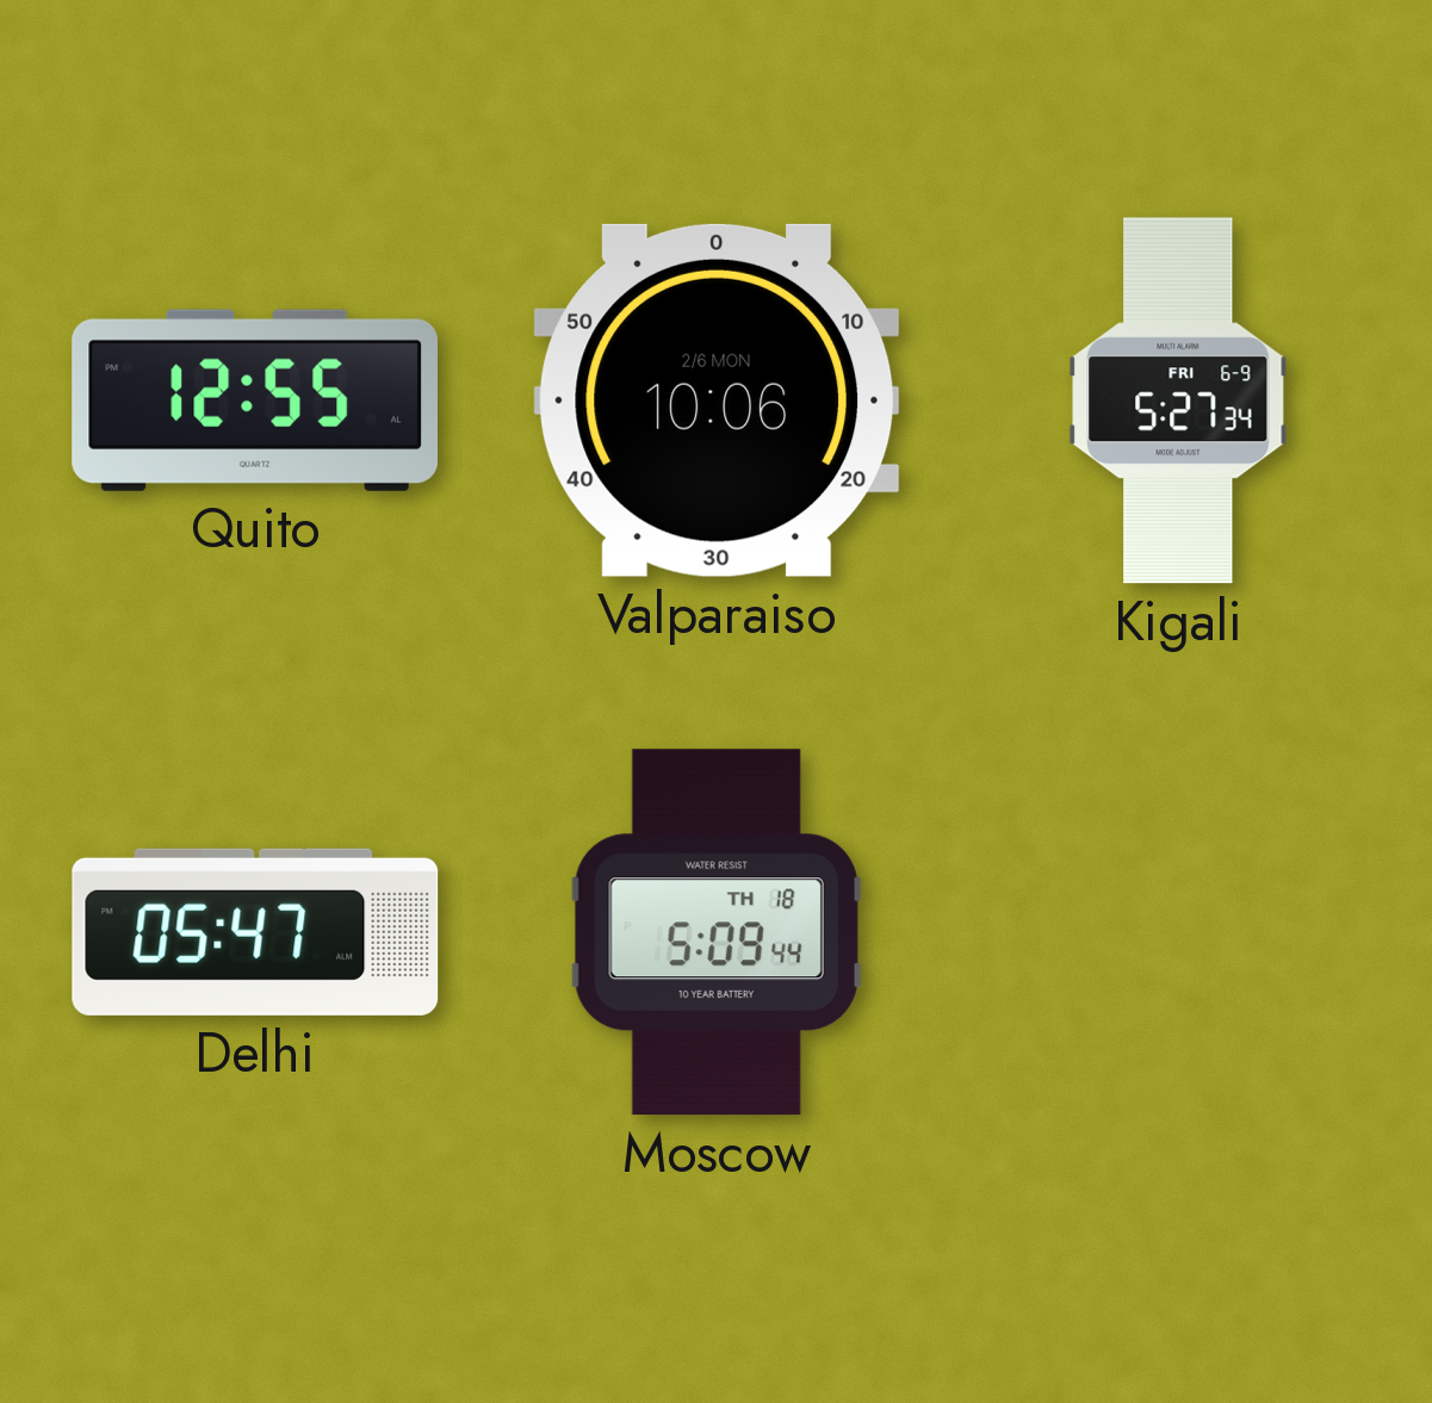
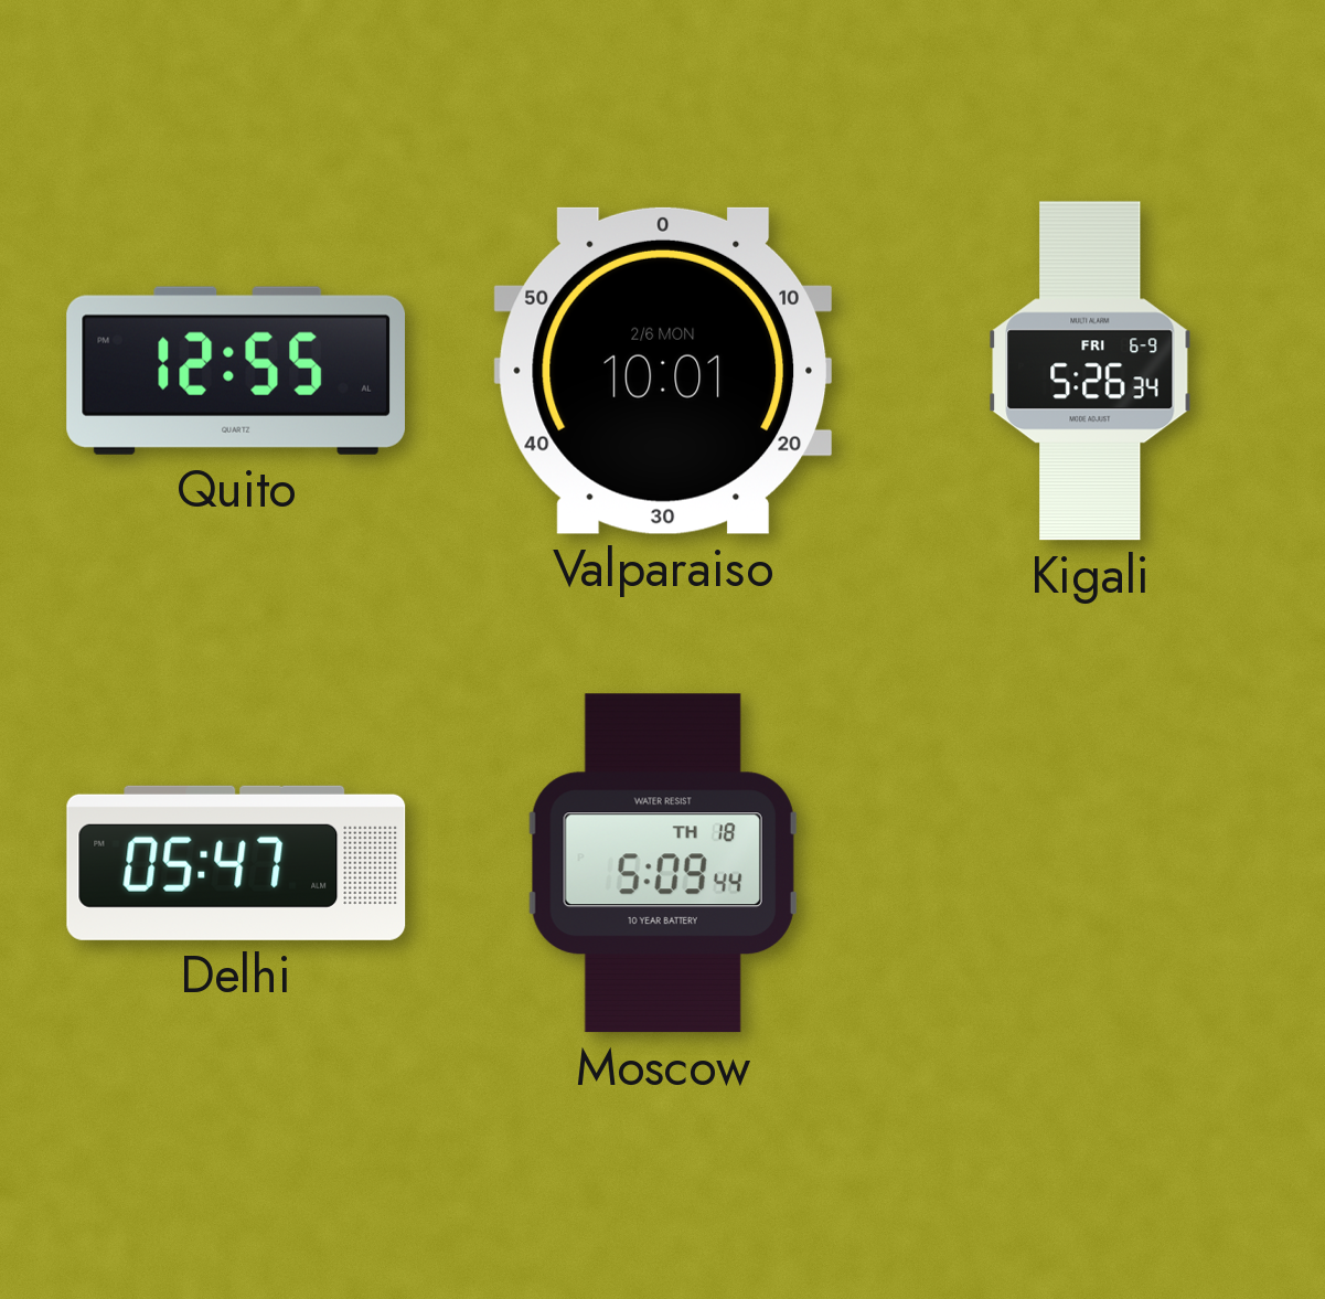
Valparaiso: 10:06 -> 10:01
Kigali: 5:27 -> 5:26
